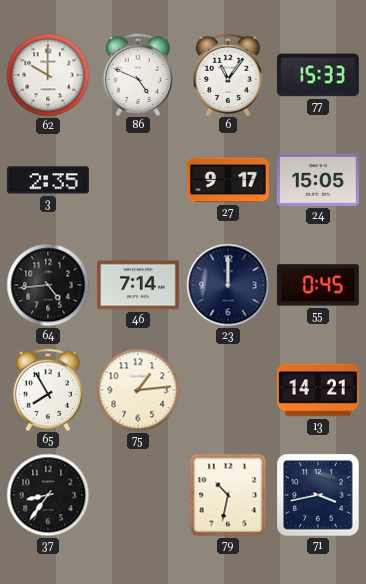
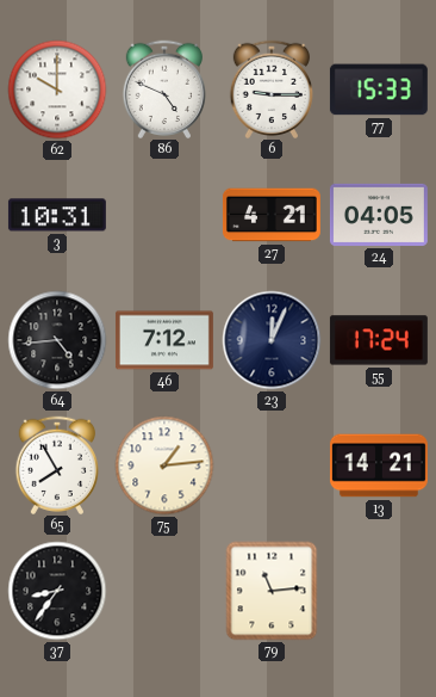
6: 11:06 -> 9:15
3: 2:35 -> 10:31
27: 9:17 -> 4:21
24: 15:05 -> 04:05
46: 7:14 -> 7:12
23: 12:00 -> 12:04
55: 0:45 -> 17:24
79: 10:32 -> 11:14
71: 3:43 -> none
